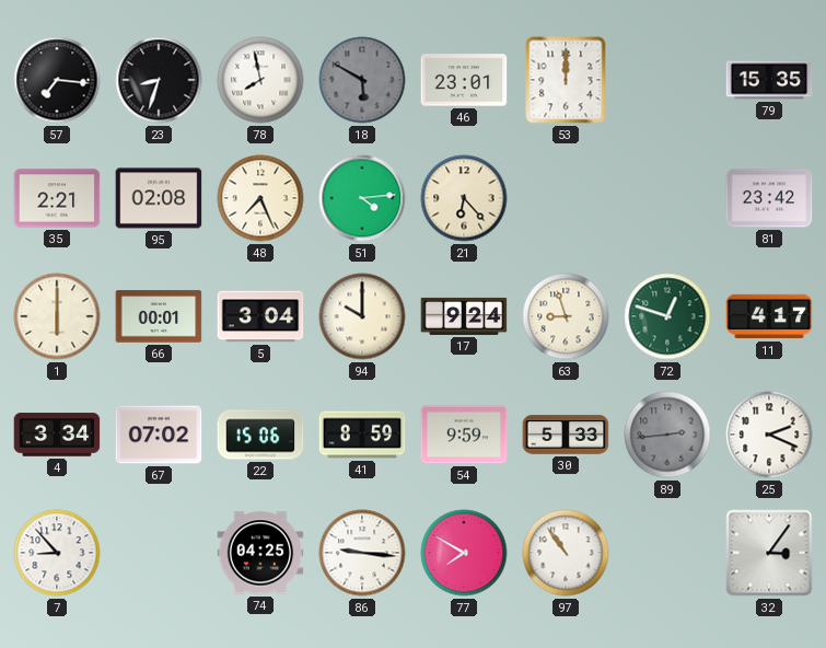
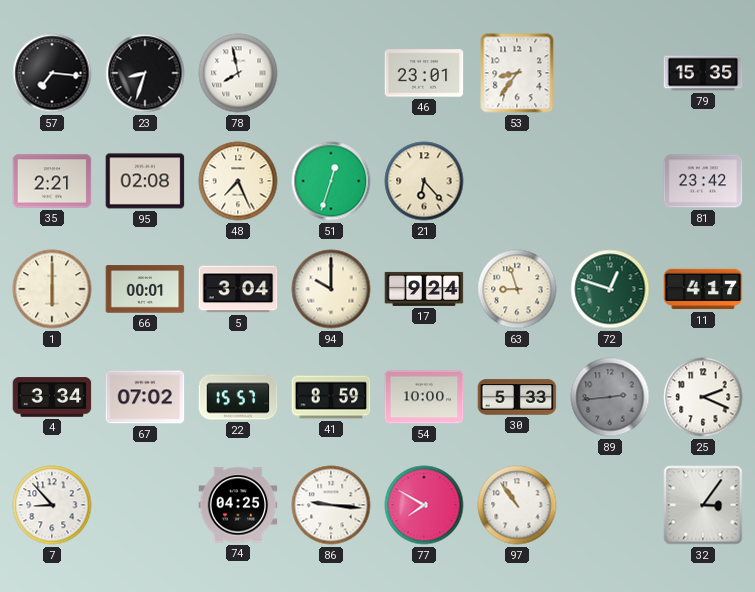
18: 5:50 -> none
53: 12:00 -> 8:36
51: 4:14 -> 12:33
22: 15:06 -> 15:57
54: 9:59 -> 10:00
